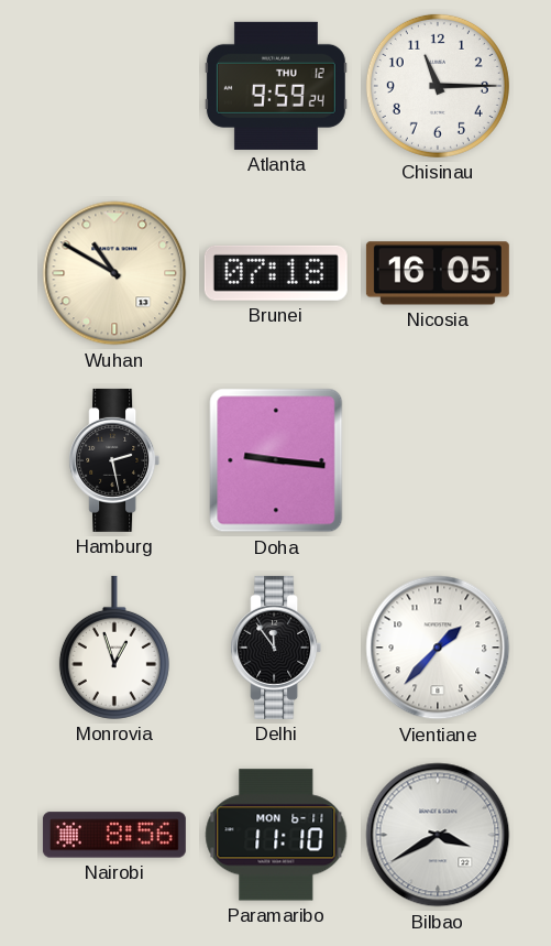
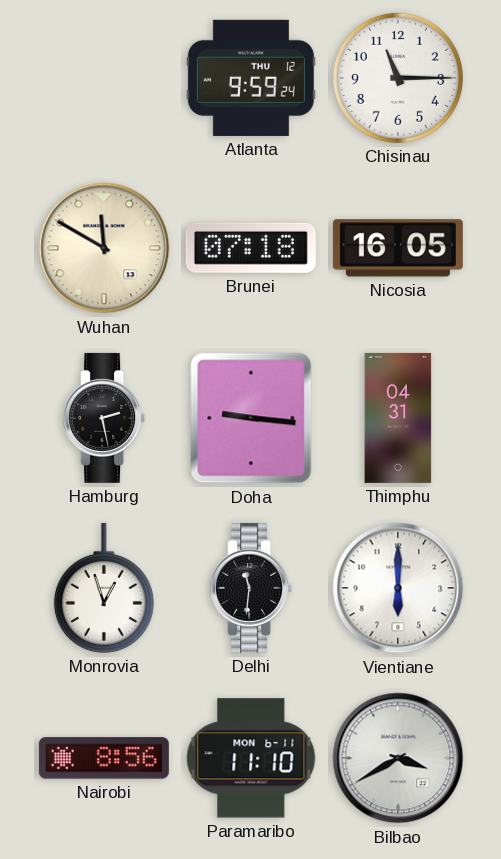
Wuhan: 10:50 -> 11:50
Thimphu: none -> 04:31
Delhi: 11:54 -> 11:31
Vientiane: 1:37 -> 6:00
